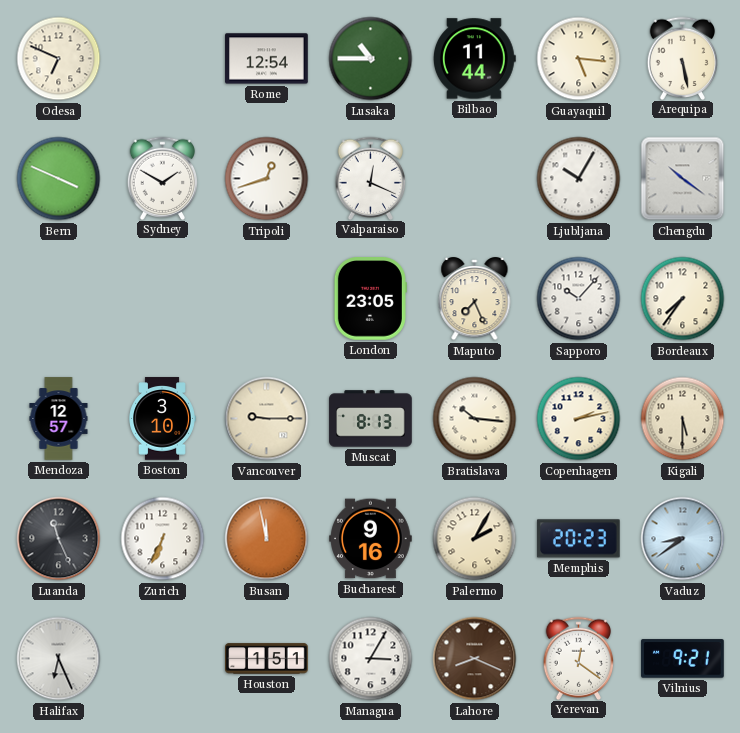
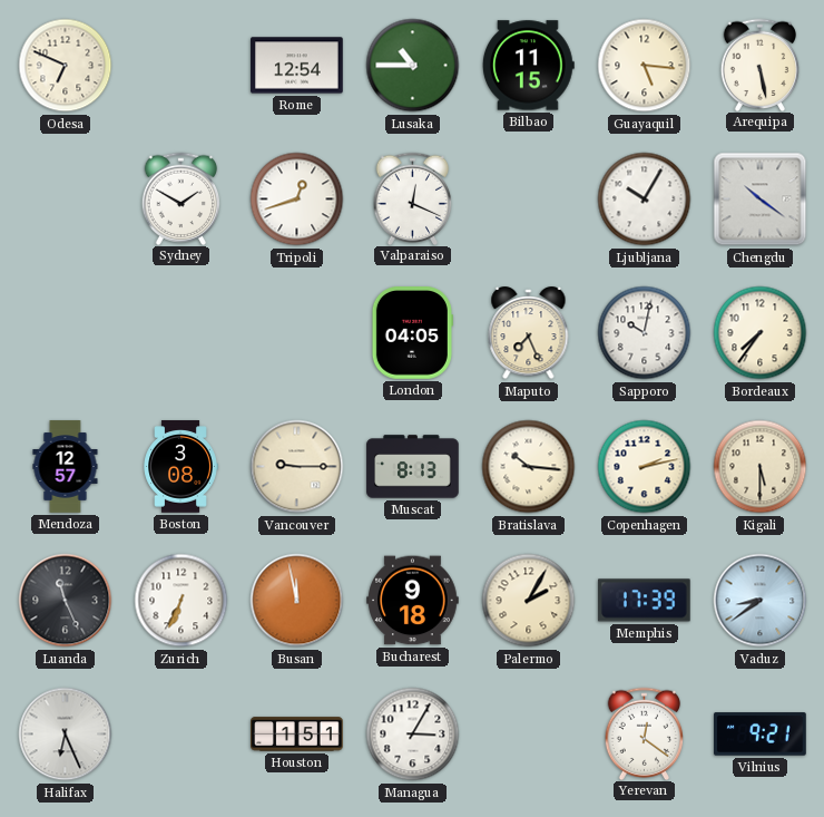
Bilbao: 11:44 -> 11:15
Bern: 3:49 -> none
London: 23:05 -> 04:05
Sapporo: 10:07 -> 10:02
Boston: 3:10 -> 3:08
Bucharest: 9:16 -> 9:18
Memphis: 20:23 -> 17:39
Lahore: 8:19 -> none
